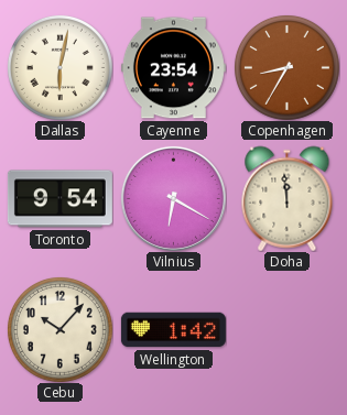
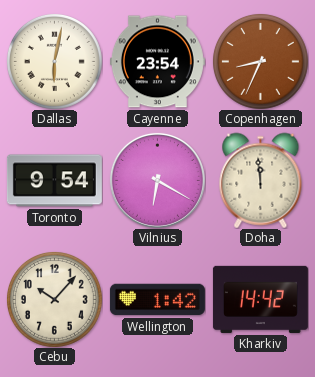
Copenhagen: 8:35 -> 8:34
Kharkiv: none -> 14:42
